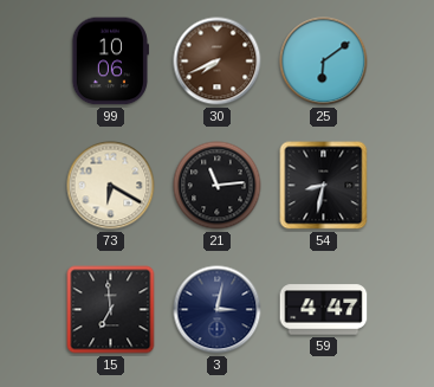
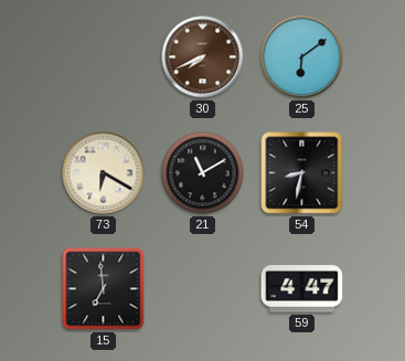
99: 10:06 -> none
21: 11:14 -> 11:10
3: 3:02 -> none
